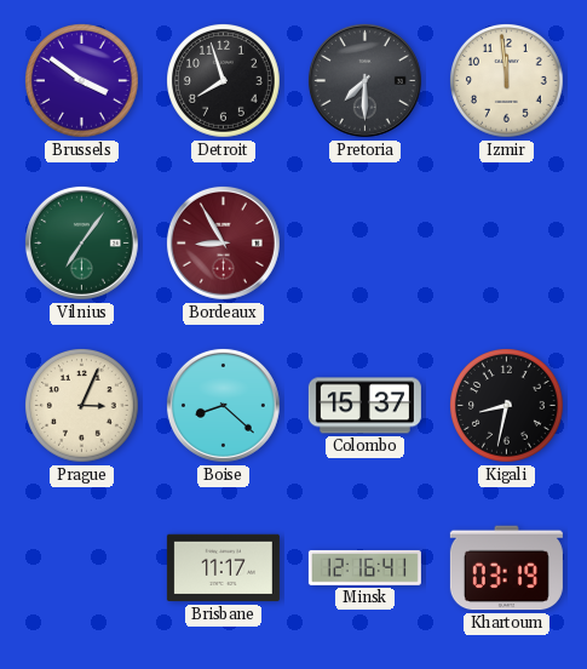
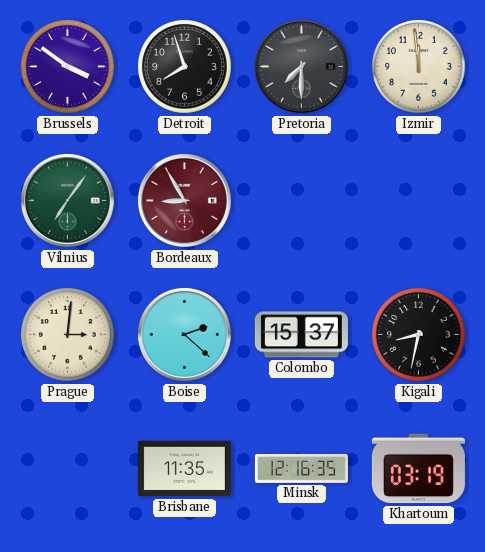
Prague: 3:04 -> 3:01
Boise: 8:22 -> 2:22
Brisbane: 11:17 -> 11:35
Minsk: 12:16:41 -> 12:16:35
